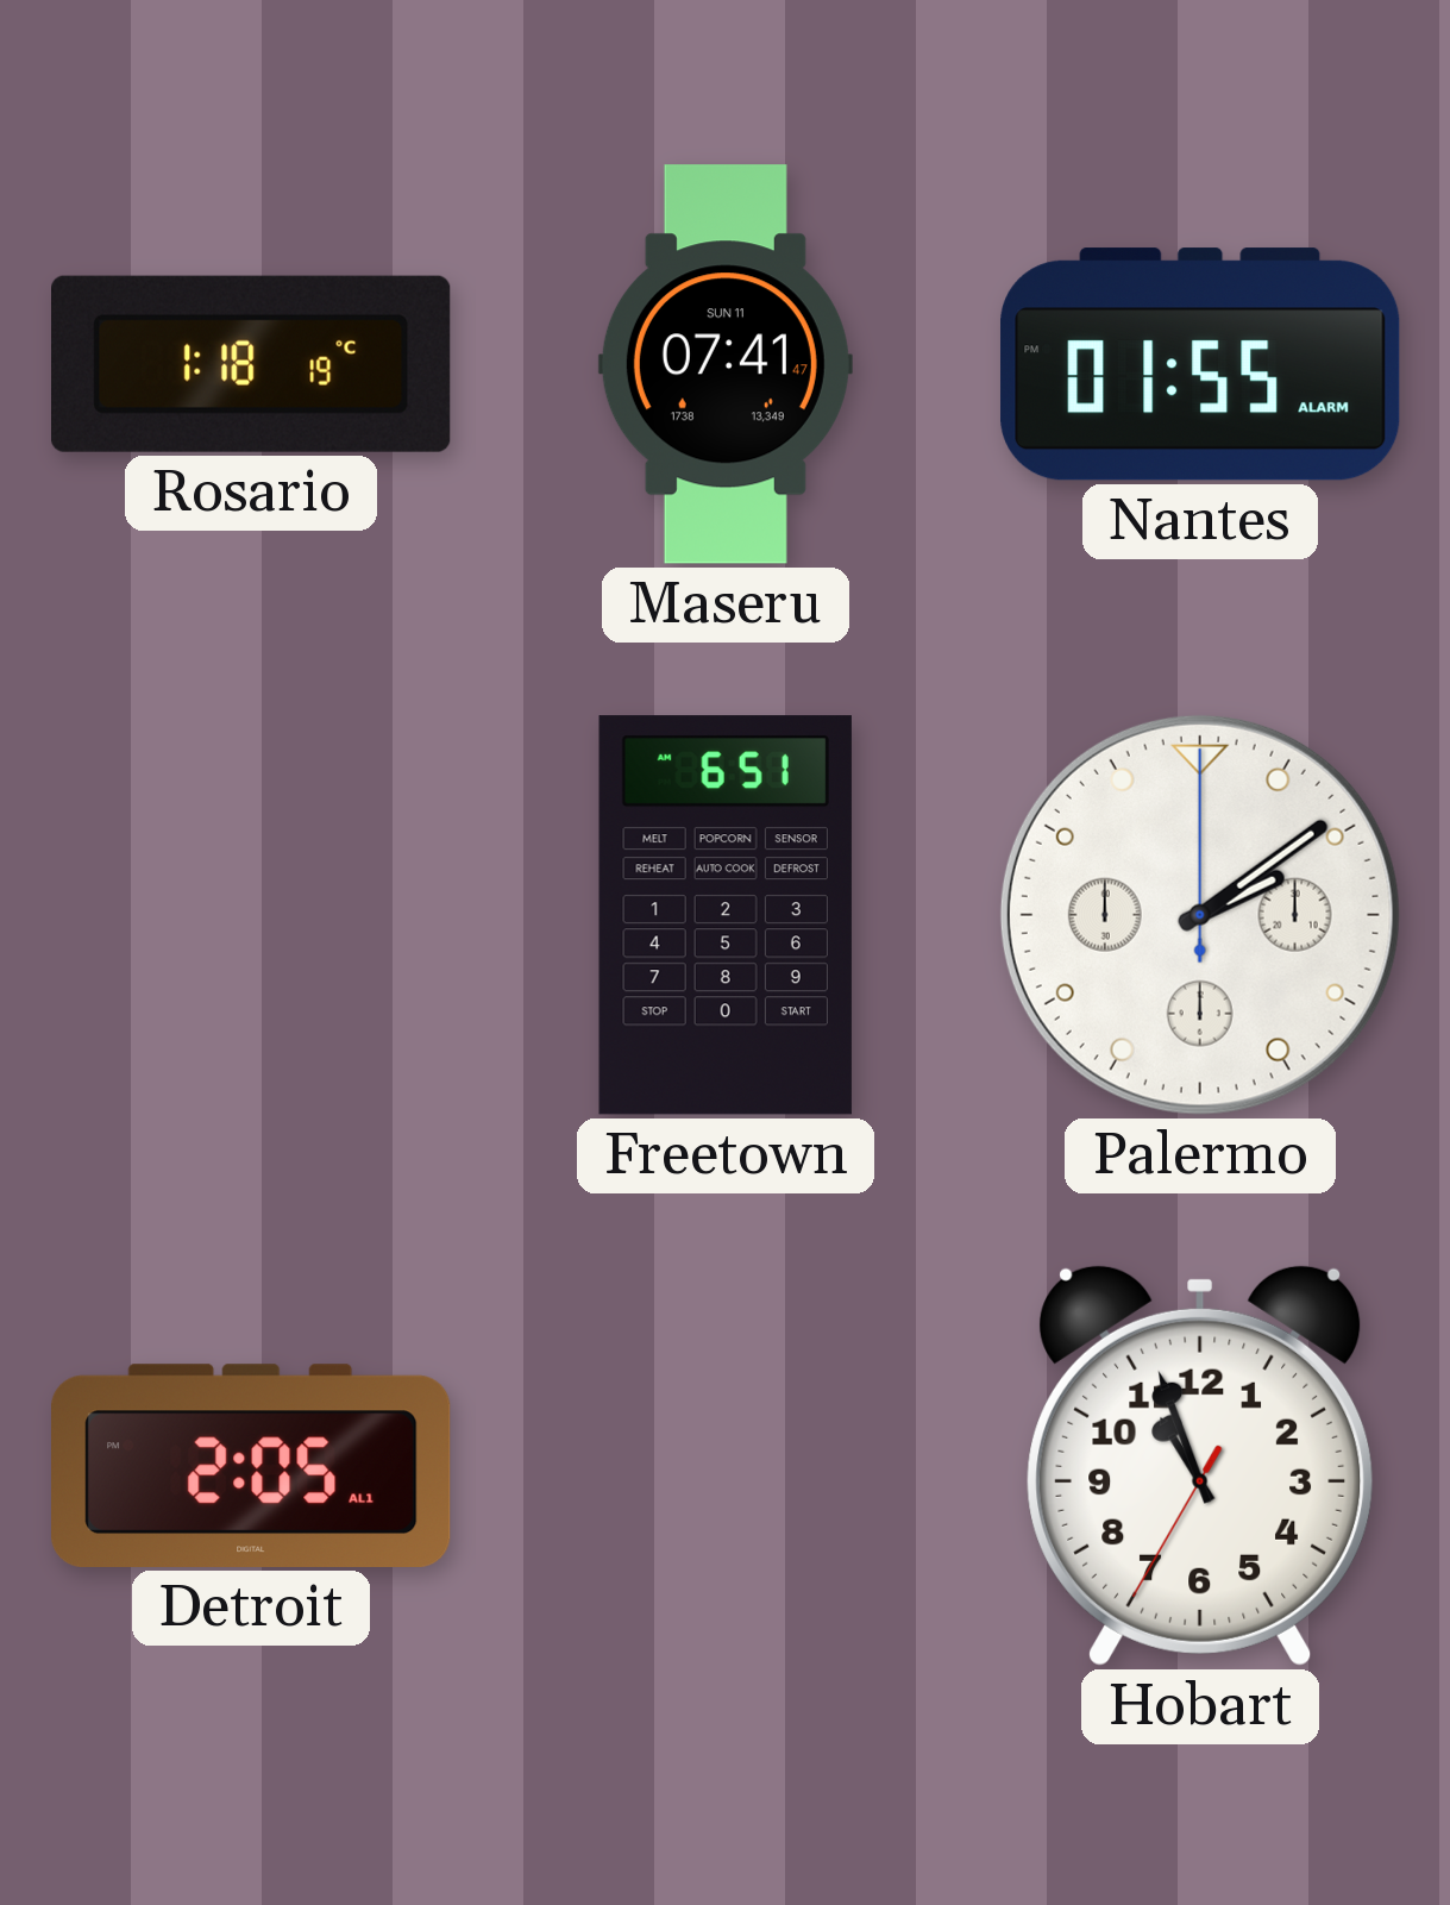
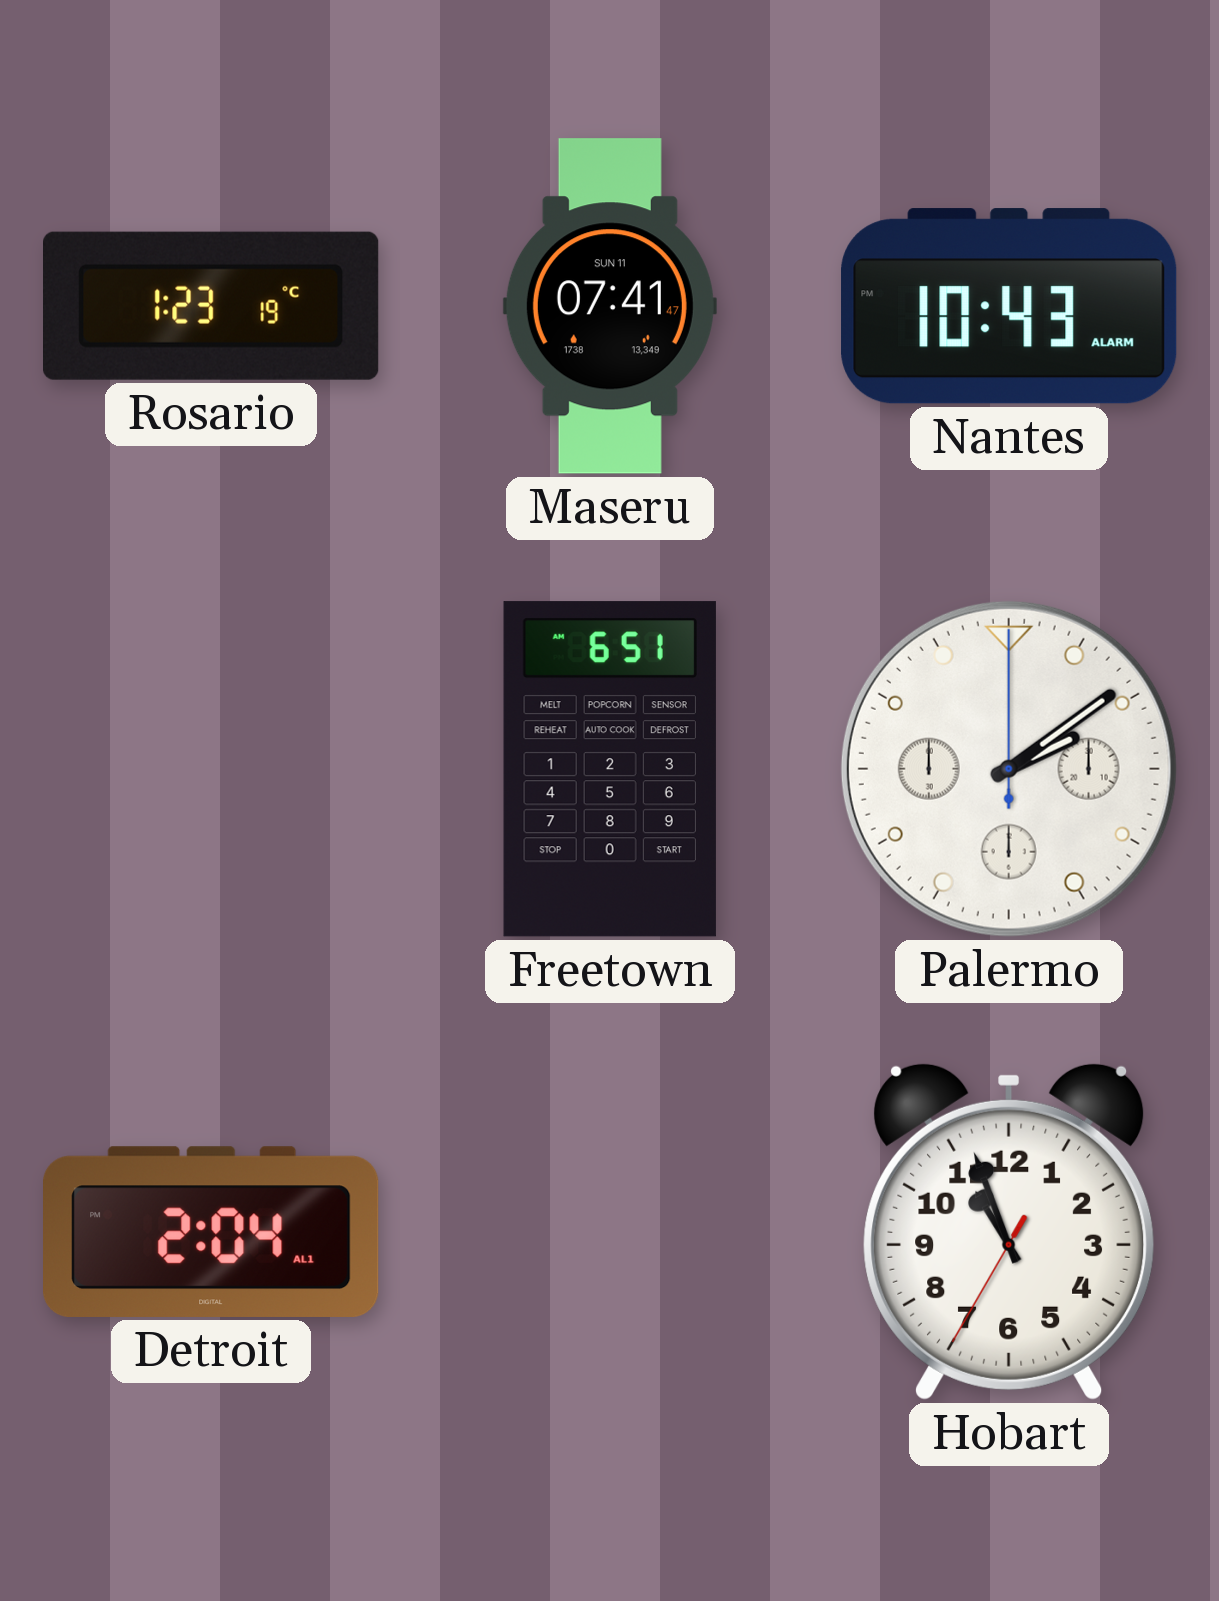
Rosario: 1:18 -> 1:23
Nantes: 01:55 -> 10:43
Detroit: 2:05 -> 2:04
